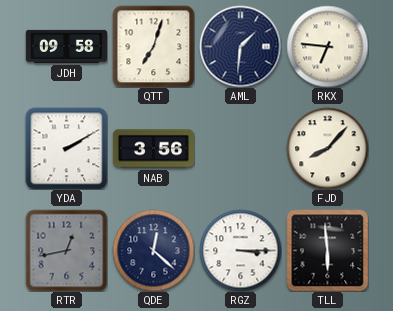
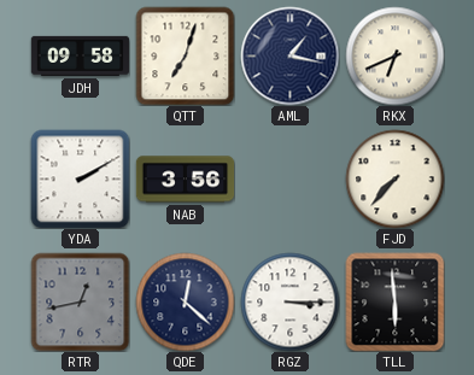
AML: 1:31 -> 1:17
RKX: 6:46 -> 6:41
FJD: 8:07 -> 7:37
